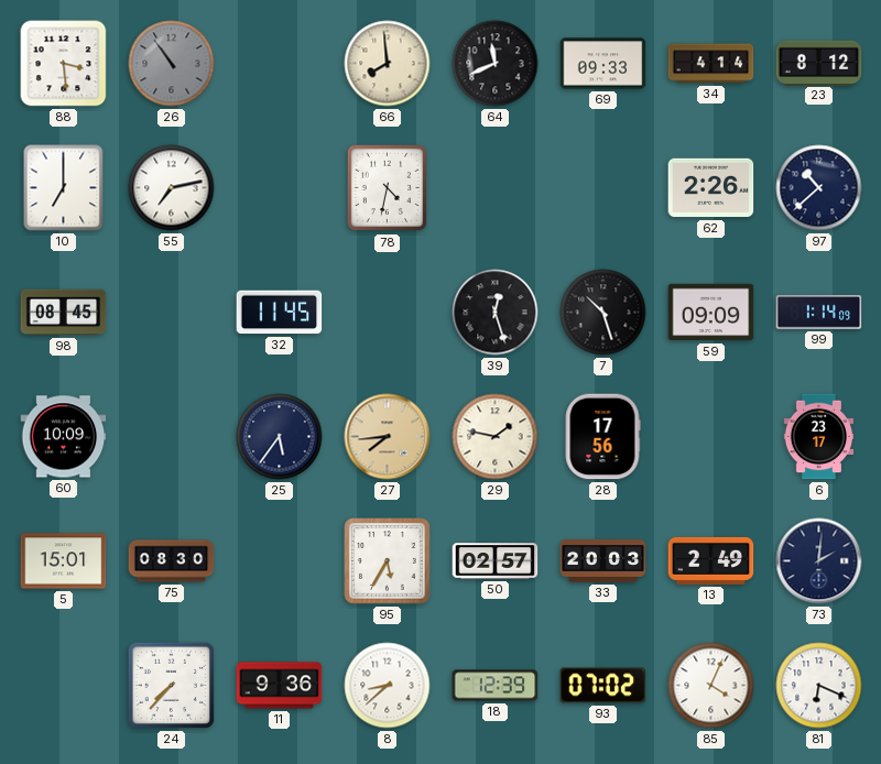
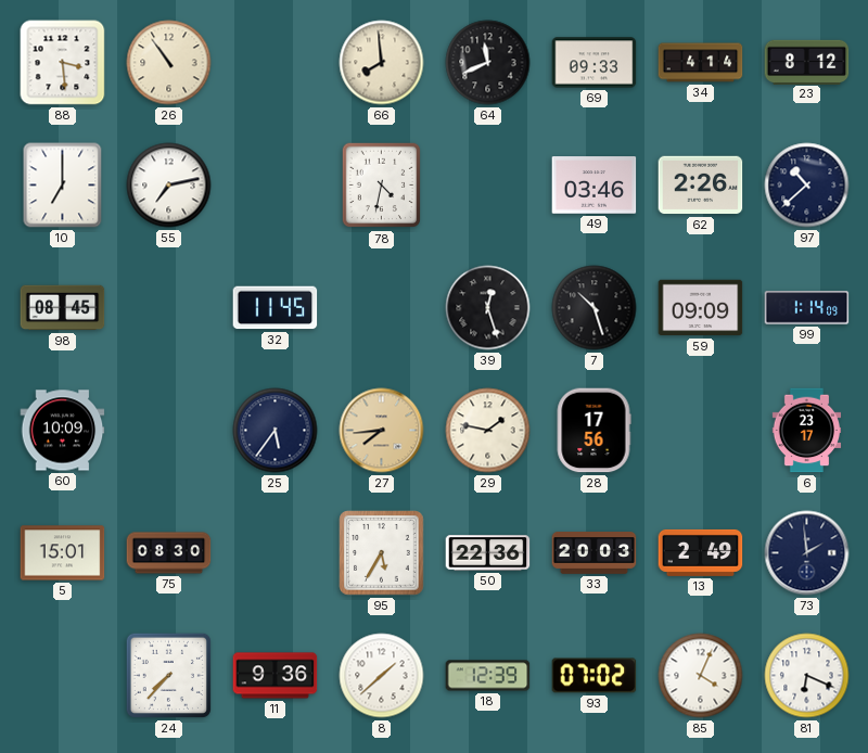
26 dial: grey -> cream
49: none -> 03:46
50: 02:57 -> 22:36
73: 2:01 -> 1:59
8: 8:38 -> 1:38
